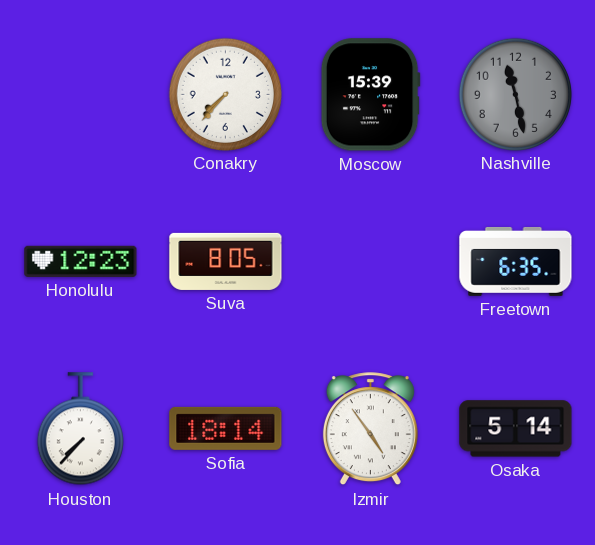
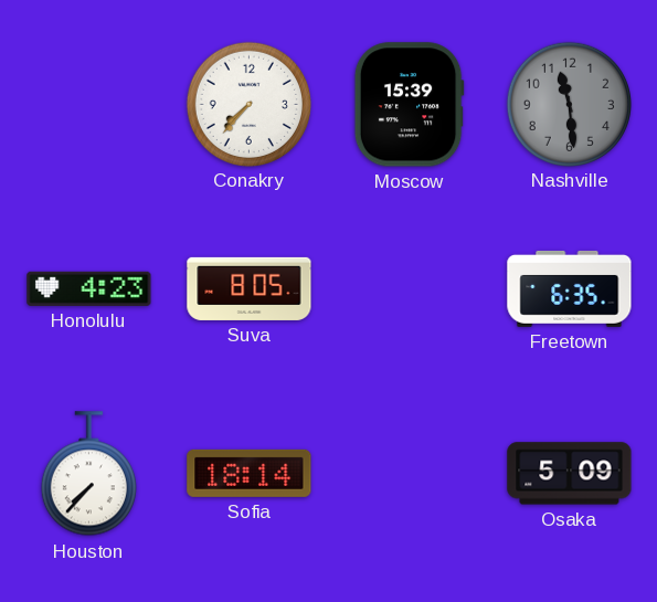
Nashville: 11:28 -> 11:29
Honolulu: 12:23 -> 4:23
Izmir: 4:54 -> none
Osaka: 5:14 -> 5:09
